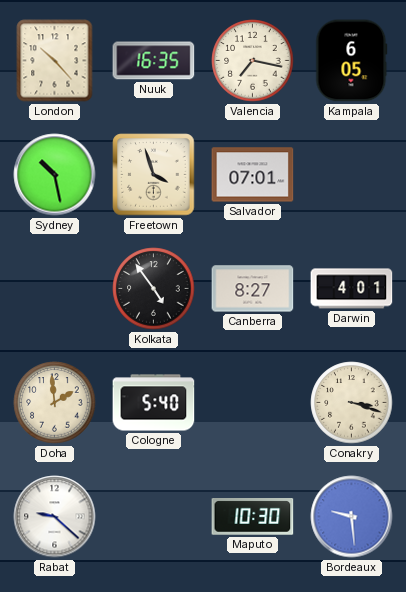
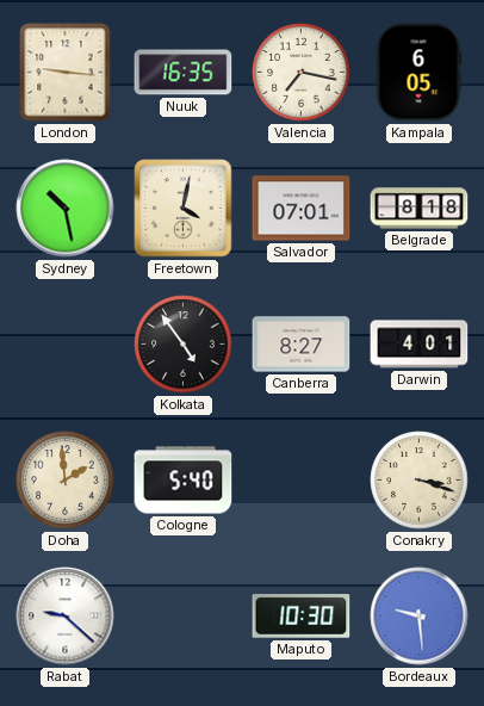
London: 10:23 -> 9:16
Freetown: 3:57 -> 4:02
Belgrade: none -> 8:18
